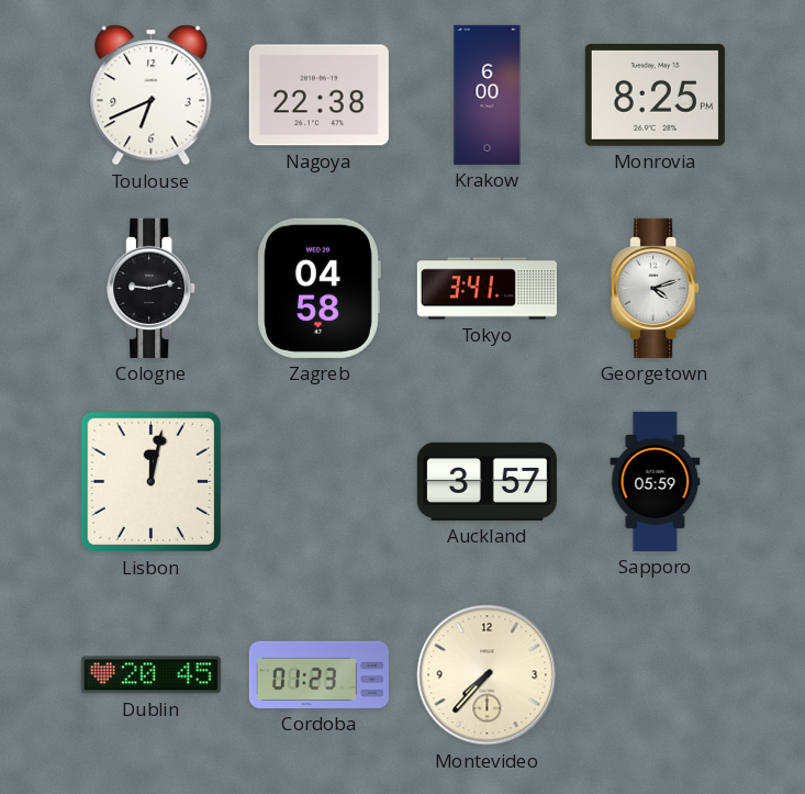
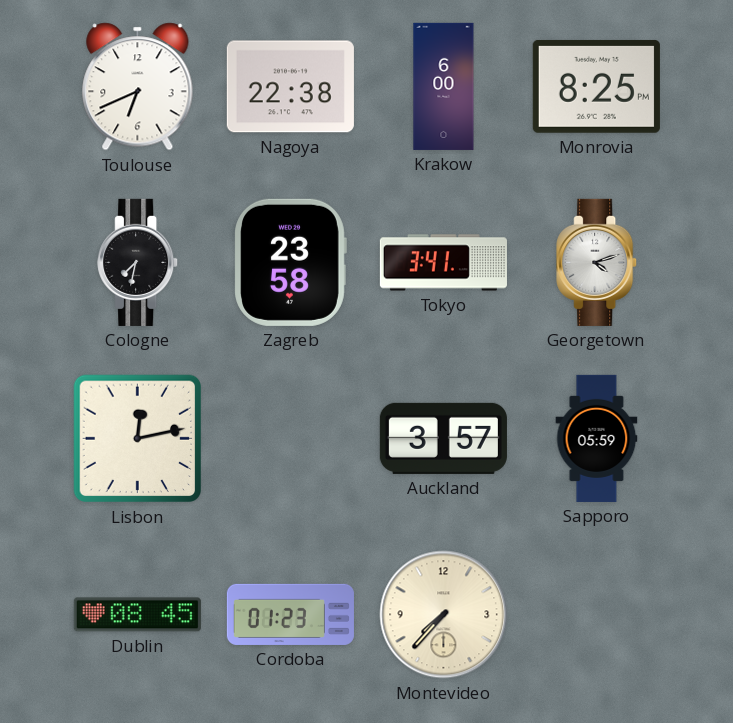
Cologne: 9:13 -> 7:32
Zagreb: 04:58 -> 23:58
Lisbon: 12:02 -> 12:13
Dublin: 20:45 -> 08:45
